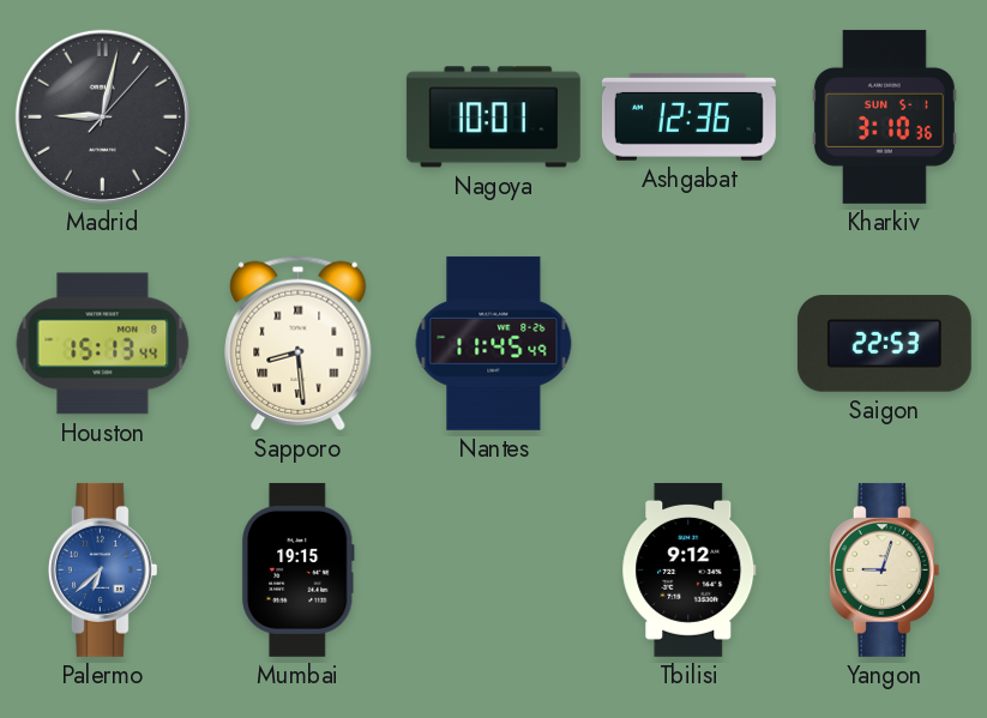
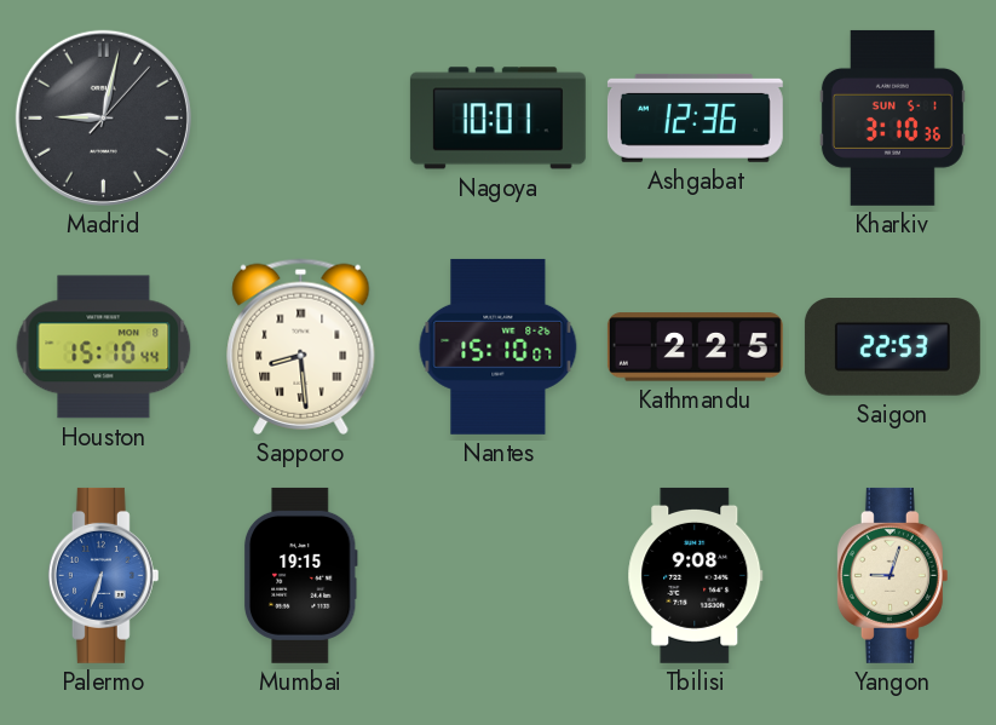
Houston: 15:13 -> 15:10
Nantes: 11:45 -> 15:10
Kathmandu: none -> 2:25
Palermo: 6:38 -> 6:33
Tbilisi: 9:12 -> 9:08
